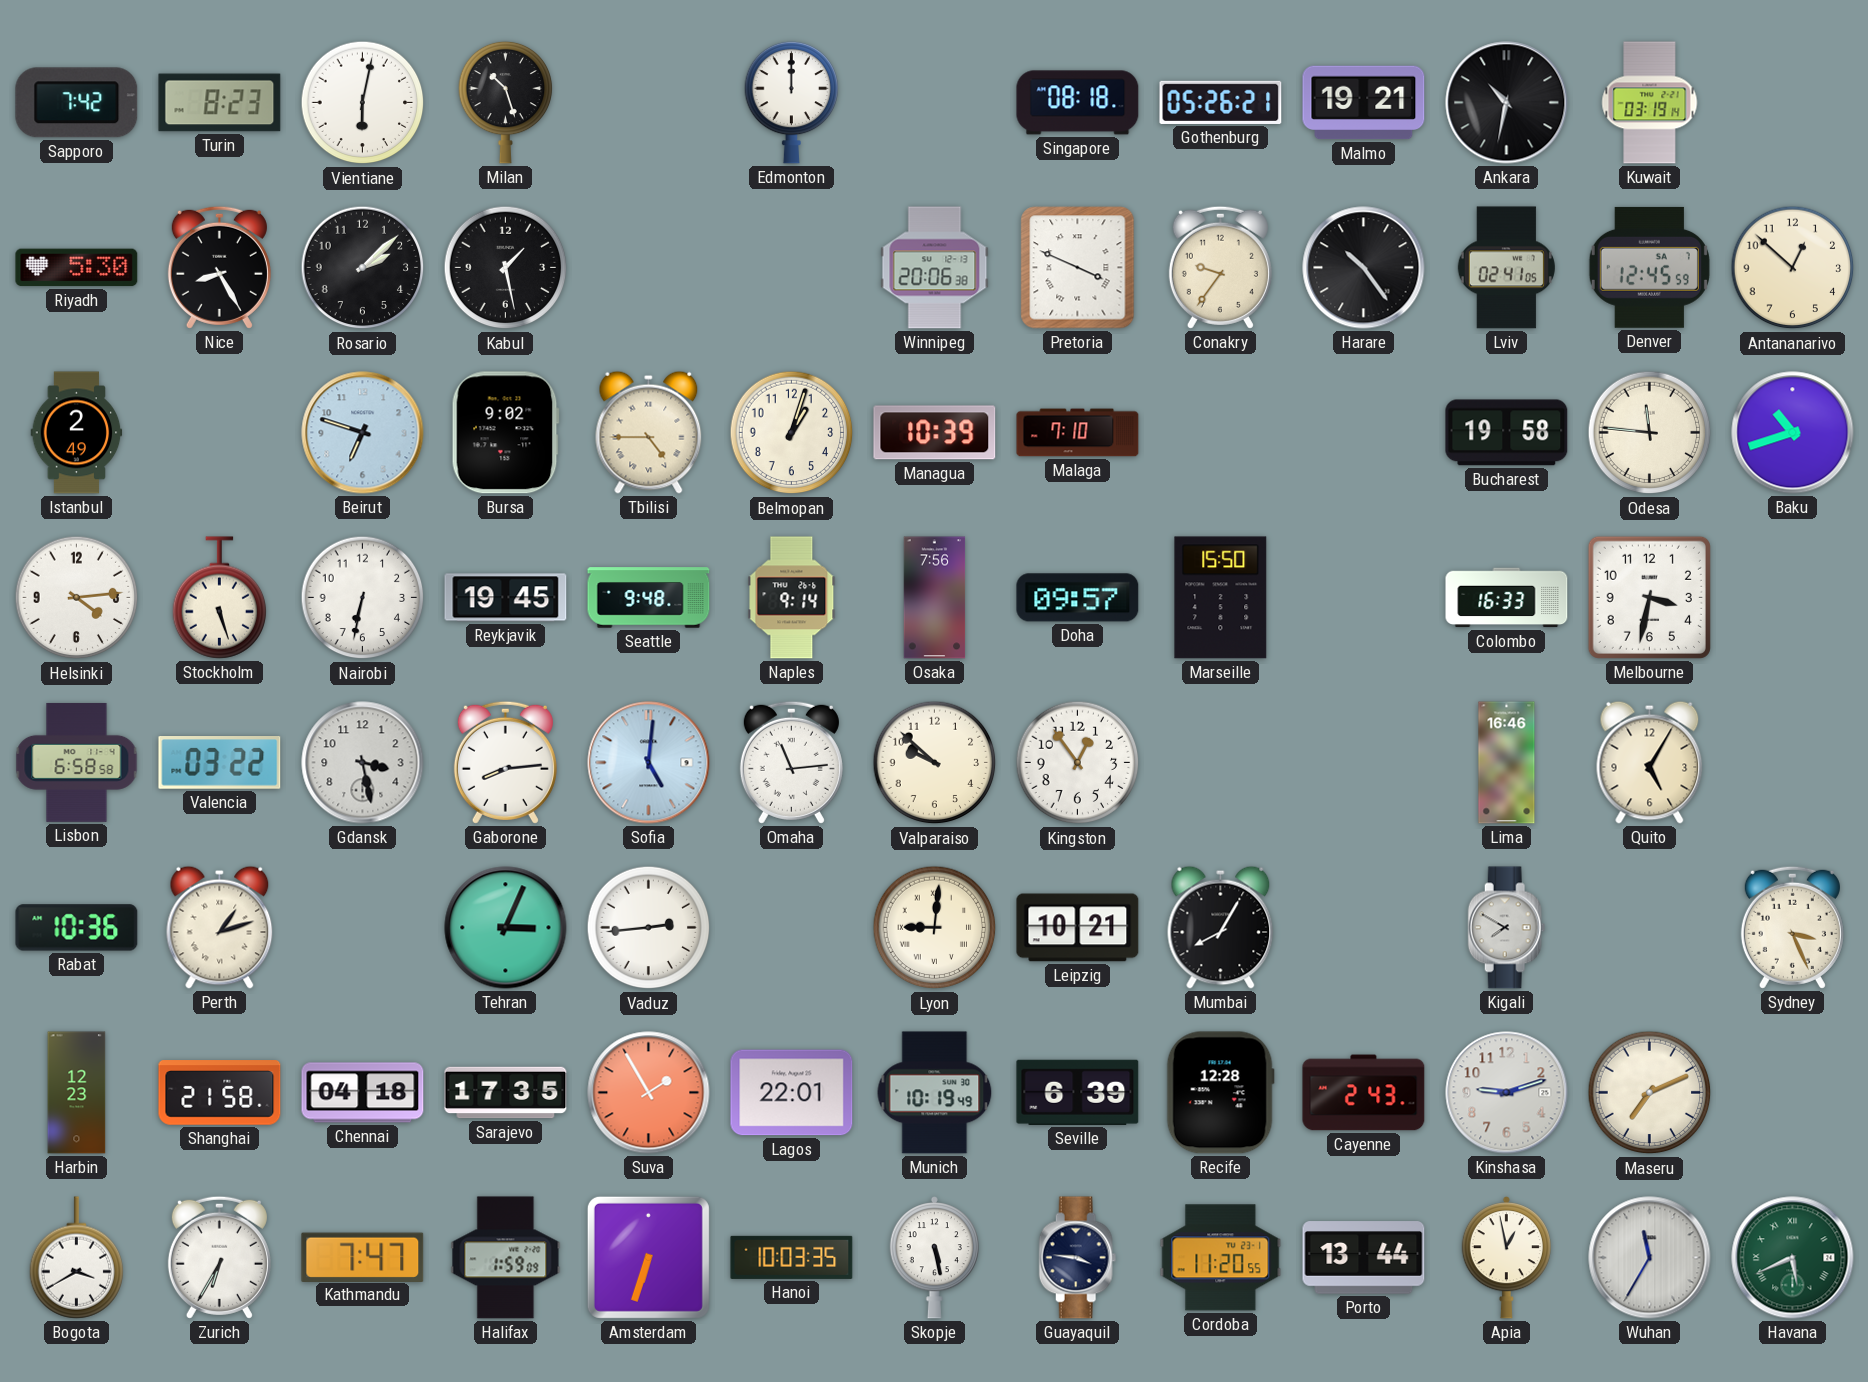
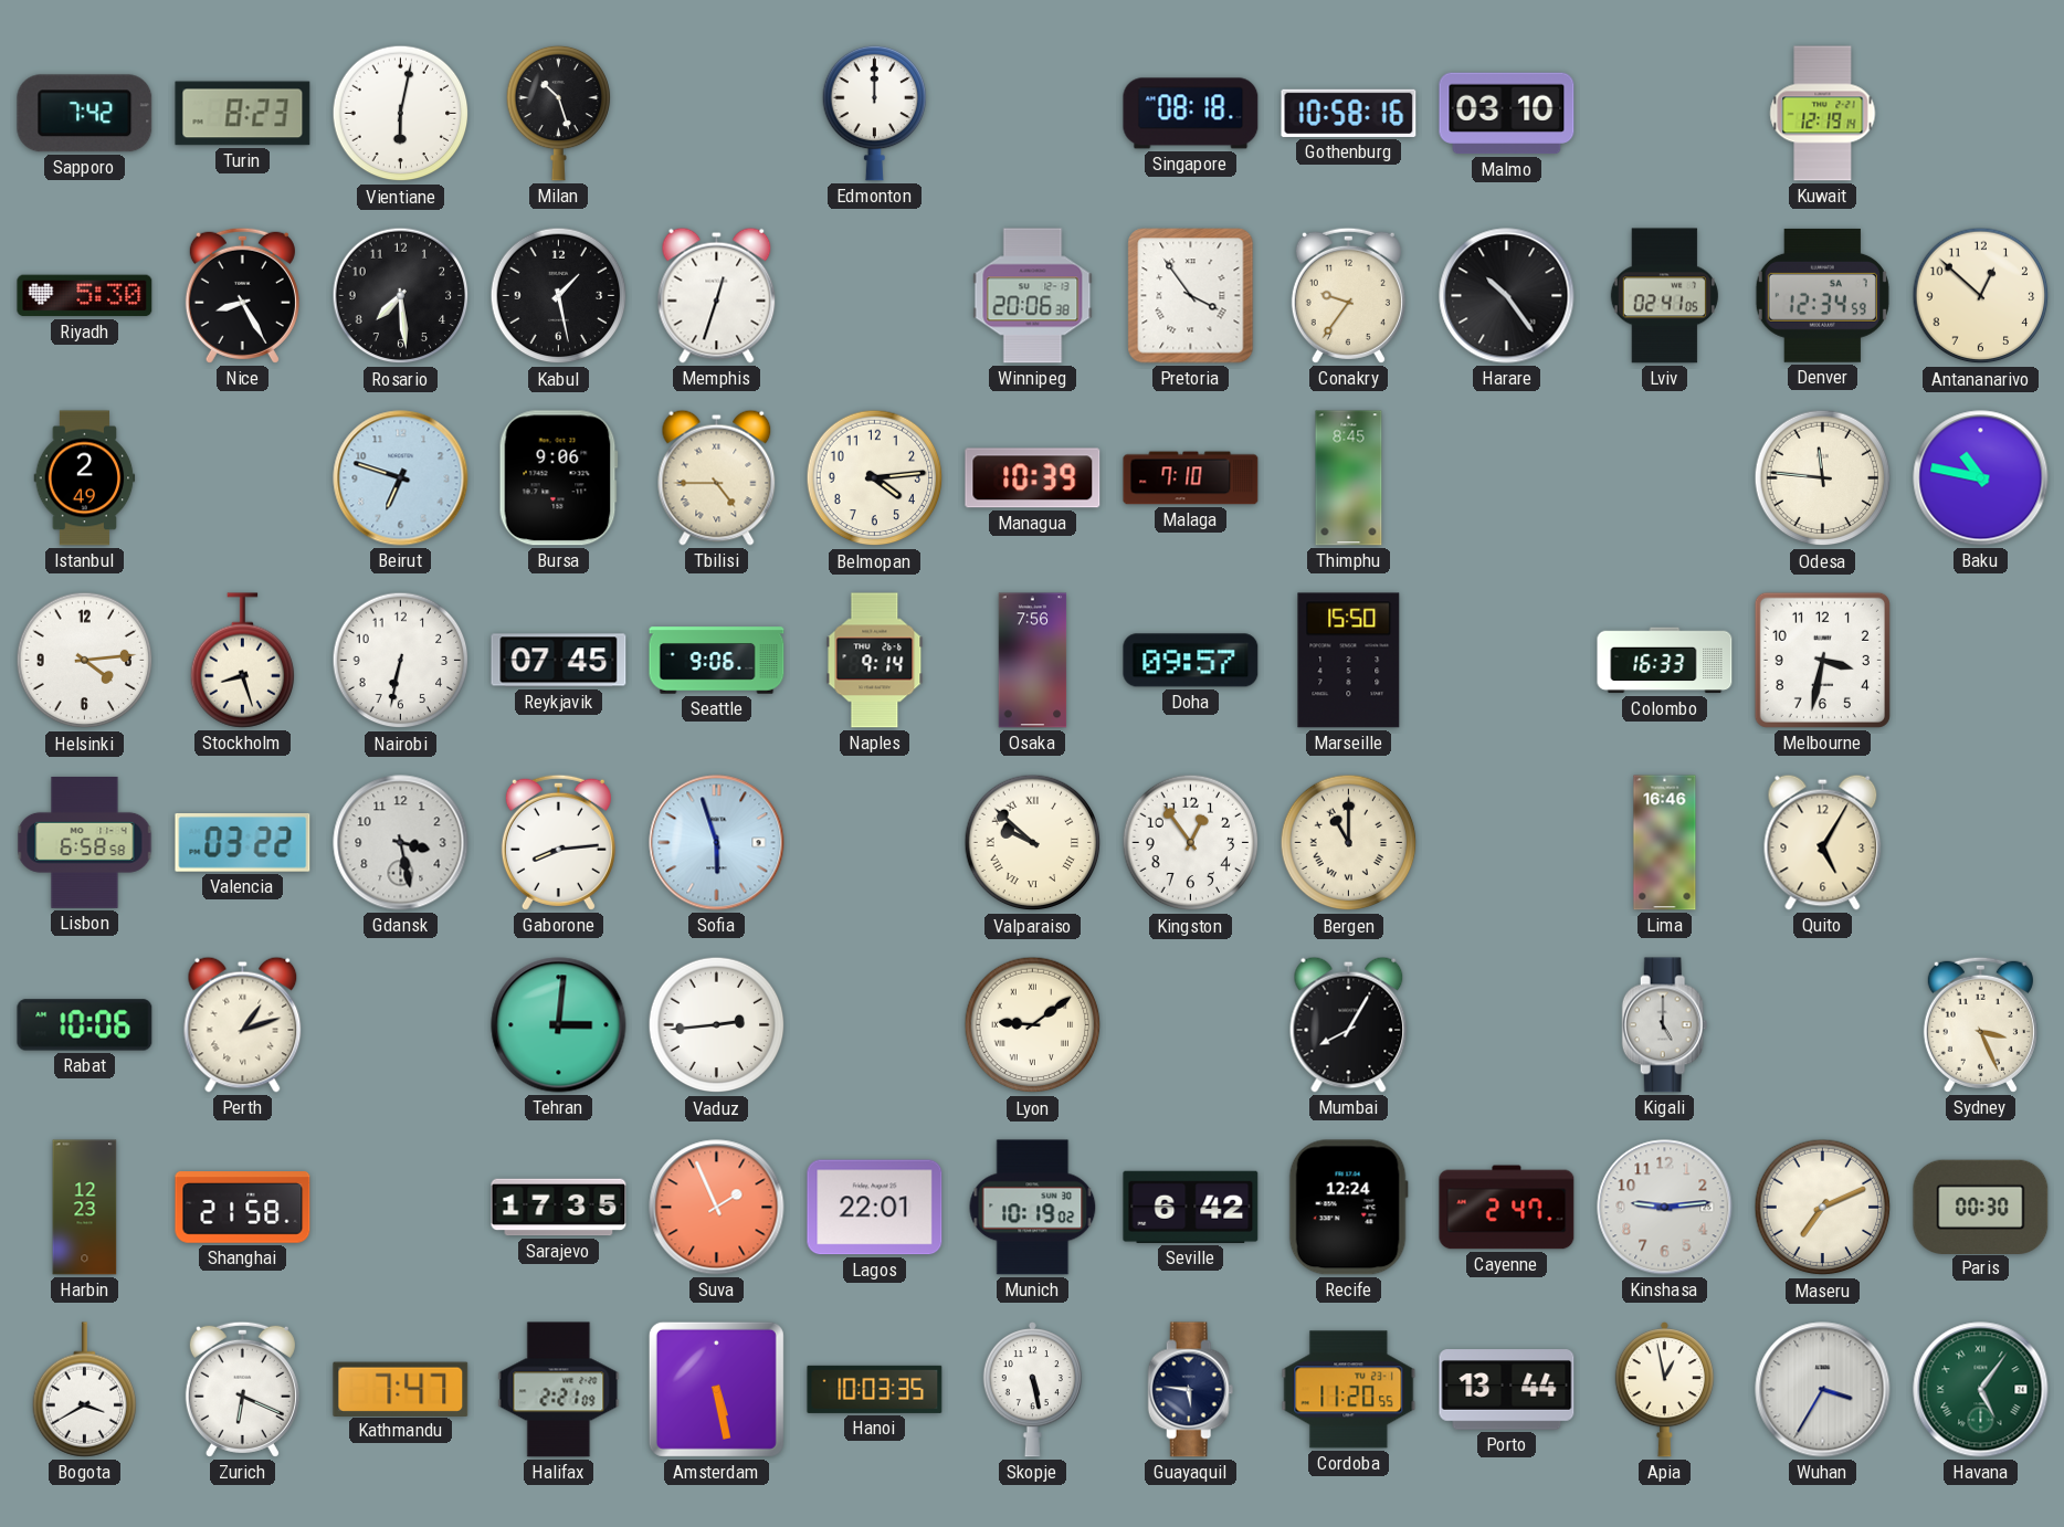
Gothenburg: 05:26 -> 10:58
Malmo: 19:21 -> 03:10
Ankara: 10:32 -> none
Kuwait: 03:19 -> 12:19
Rosario: 2:08 -> 7:29
Memphis: none -> 12:33
Pretoria: 3:49 -> 3:54
Denver: 12:45 -> 12:34
Bursa: 9:02 -> 9:06
Belmopan: 1:03 -> 4:14
Thimphu: none -> 8:45
Bucharest: 19:58 -> none
Baku: 10:42 -> 10:47
Stockholm: 5:27 -> 8:27
Reykjavik: 19:45 -> 07:45
Seattle: 9:48 -> 9:06
Sofia: 5:01 -> 5:57
Omaha: 11:14 -> none
Valparaiso numerals: Arabic -> Roman
Bergen: none -> 11:00
Rabat: 10:36 -> 10:06
Tehran: 3:04 -> 3:01
Lyon: 9:01 -> 9:09
Leipzig: 10:21 -> none
Kigali: 7:50 -> 5:00
Chennai: 04:18 -> none
Suva: 1:55 -> 1:56
Munich: 10:19:49 -> 10:19:02
Seville: 6:39 -> 6:42
Recife: 12:28 -> 12:24
Cayenne: 2:43 -> 2:47
Kinshasa: 9:12 -> 9:14
Paris: none -> 00:30
Zurich: 6:35 -> 6:19
Halifax: 1:59 -> 2:21
Amsterdam: 6:33 -> 5:28
Guayaquil: 3:46 -> 5:46
Wuhan: 11:35 -> 3:35
Havana: 5:41 -> 5:06
